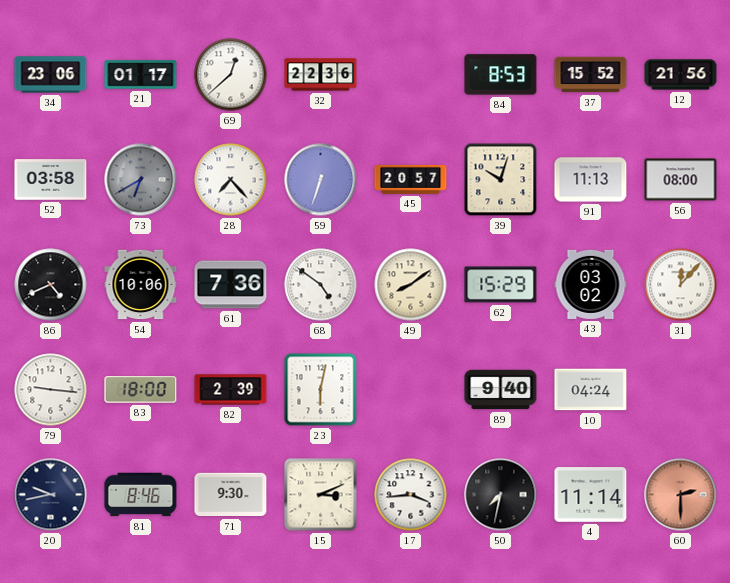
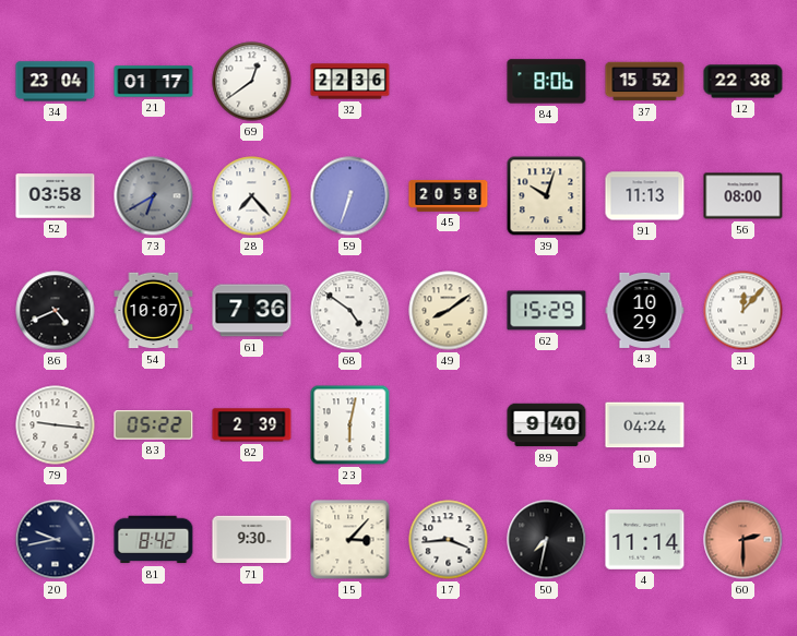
34: 23:06 -> 23:04
69: 12:38 -> 12:39
84: 8:53 -> 8:06
12: 21:56 -> 22:38
45: 20:57 -> 20:58
54: 10:06 -> 10:07
43: 03:02 -> 10:29
83: 18:00 -> 05:22
81: 8:46 -> 8:42
15: 3:11 -> 3:07
